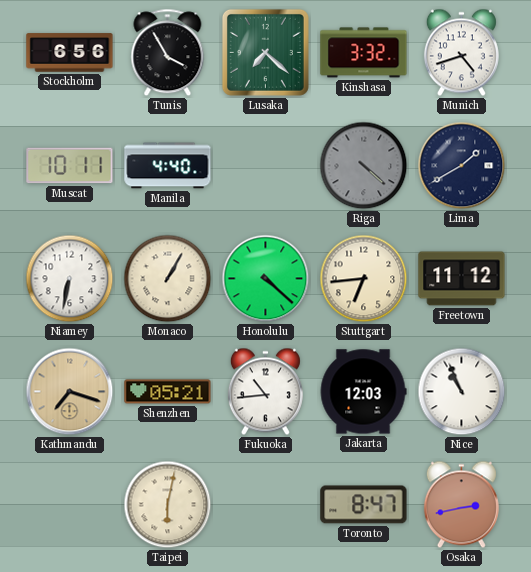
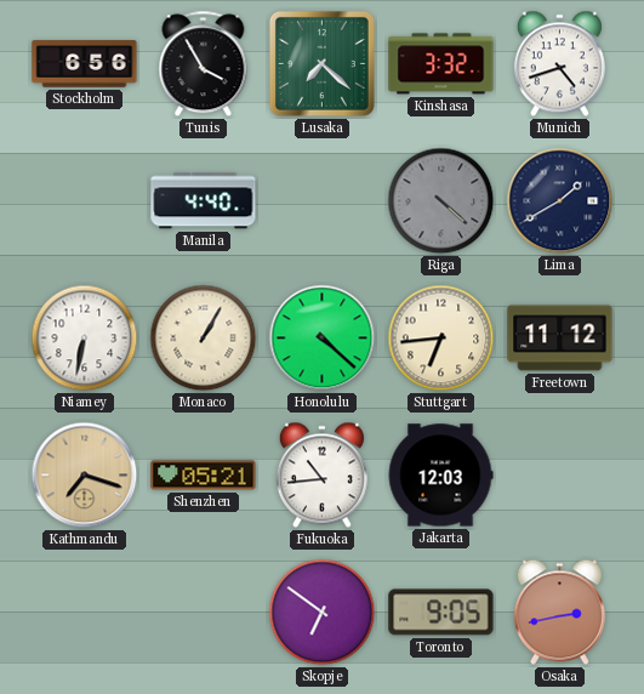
Muscat: 10:11 -> none
Nice: 10:56 -> none
Taipei: 6:02 -> none
Skopje: none -> 6:51
Toronto: 8:47 -> 9:05
